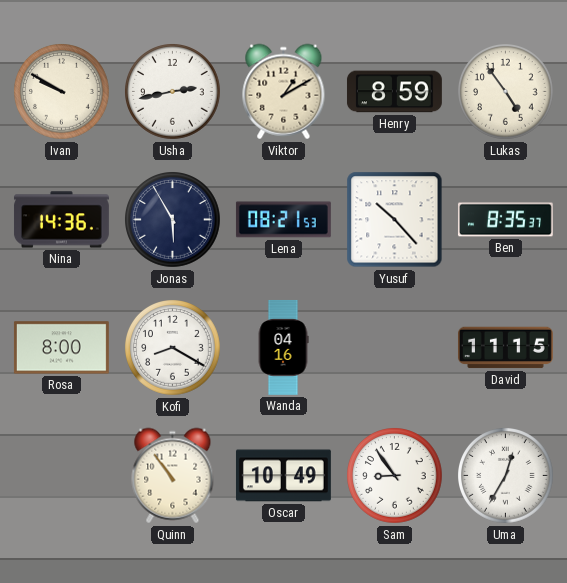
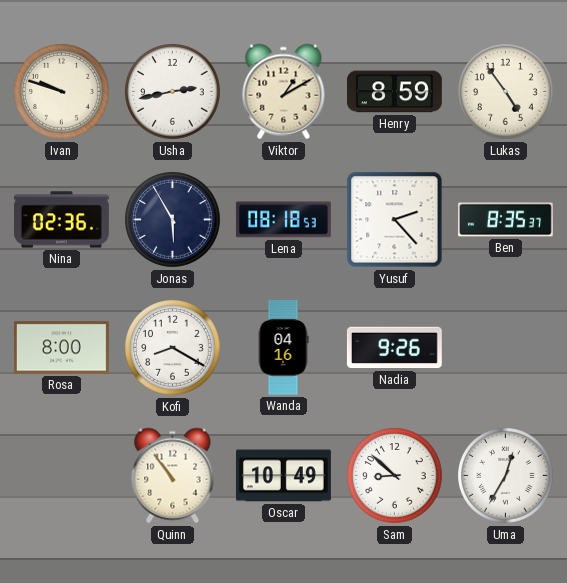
Ivan: 9:50 -> 9:48
Nina: 14:36 -> 02:36
Lena: 08:21 -> 08:18
Yusuf: 10:23 -> 2:23
Nadia: none -> 9:26
David: 11:15 -> none
Sam: 8:54 -> 8:52
